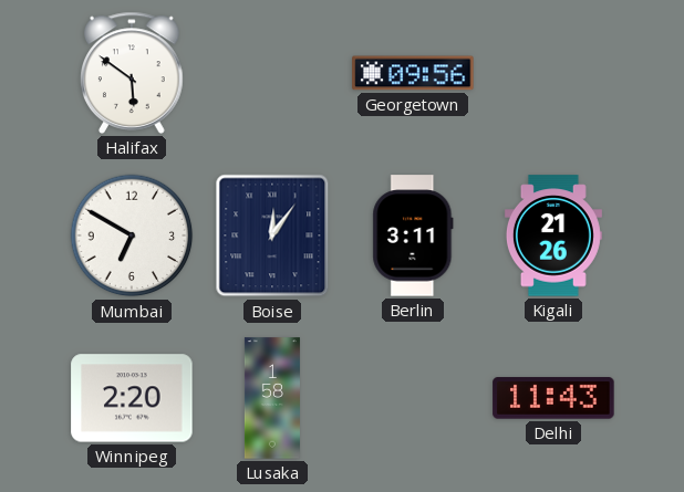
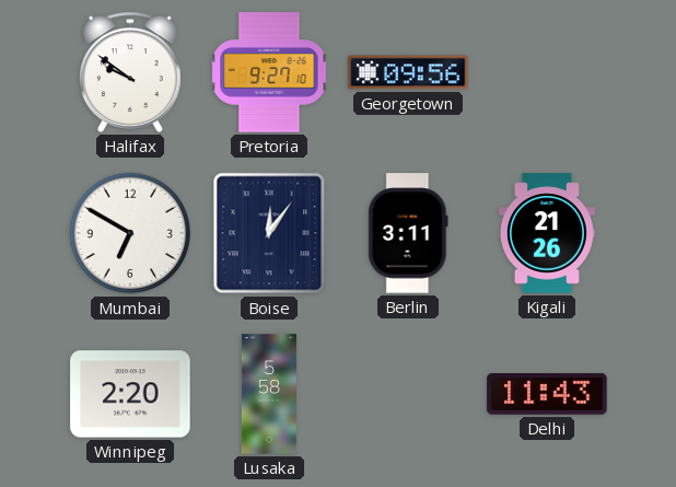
Halifax: 5:51 -> 9:51
Pretoria: none -> 9:27
Lusaka: 1:58 -> 5:58
